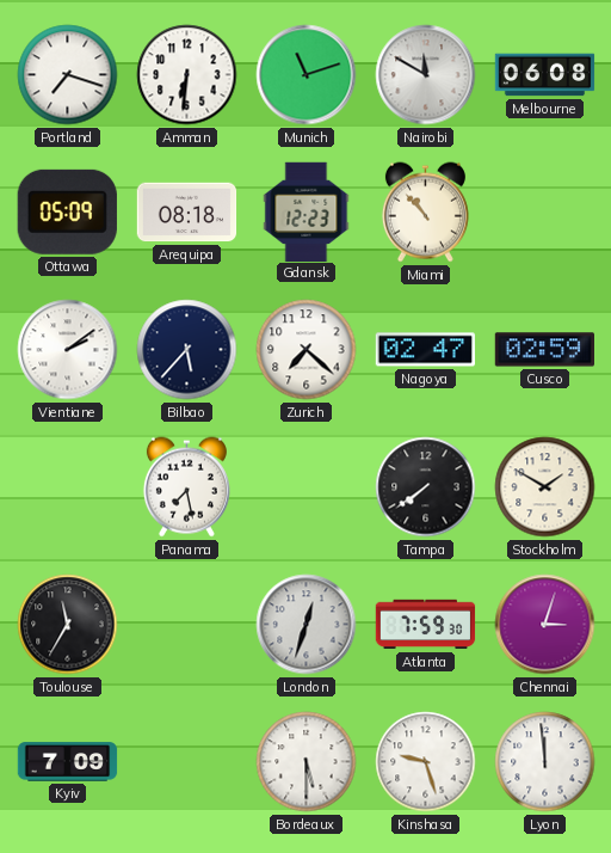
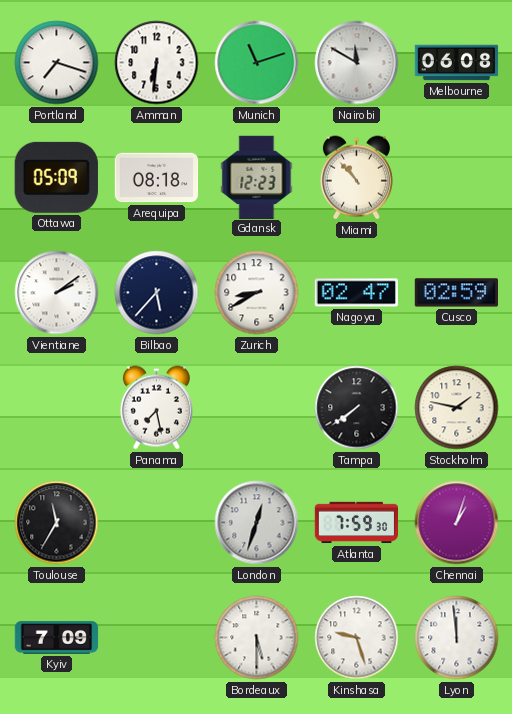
Zurich: 7:22 -> 8:40
Stockholm: 1:50 -> 1:47
Chennai: 3:03 -> 1:03
